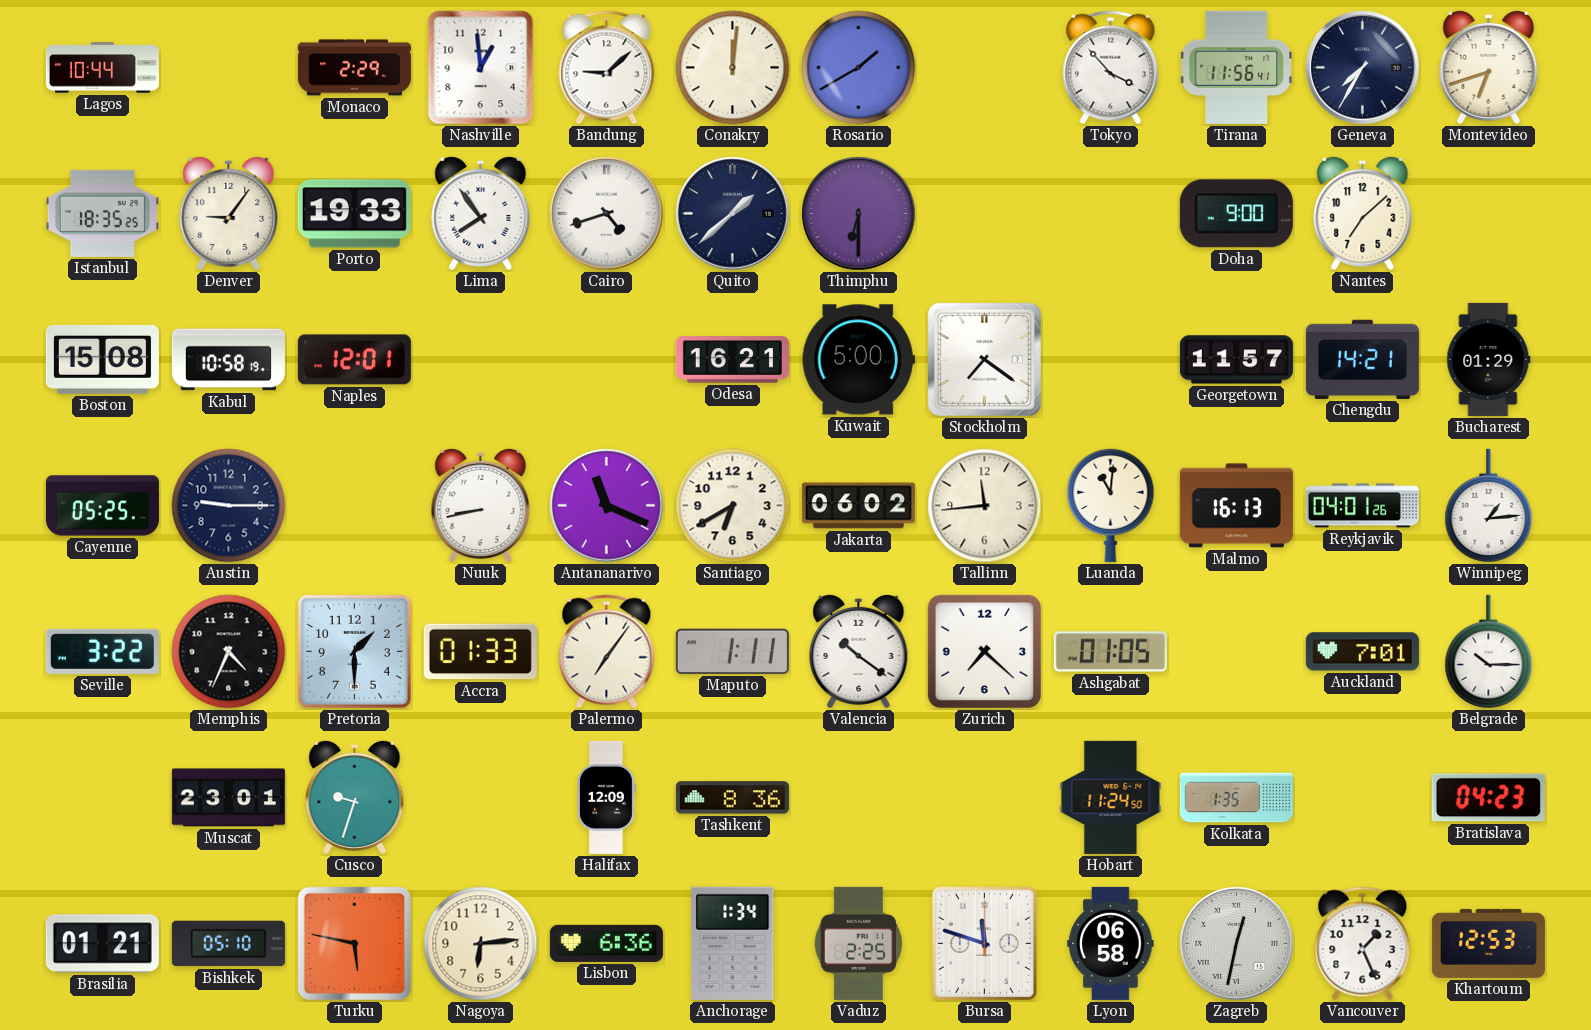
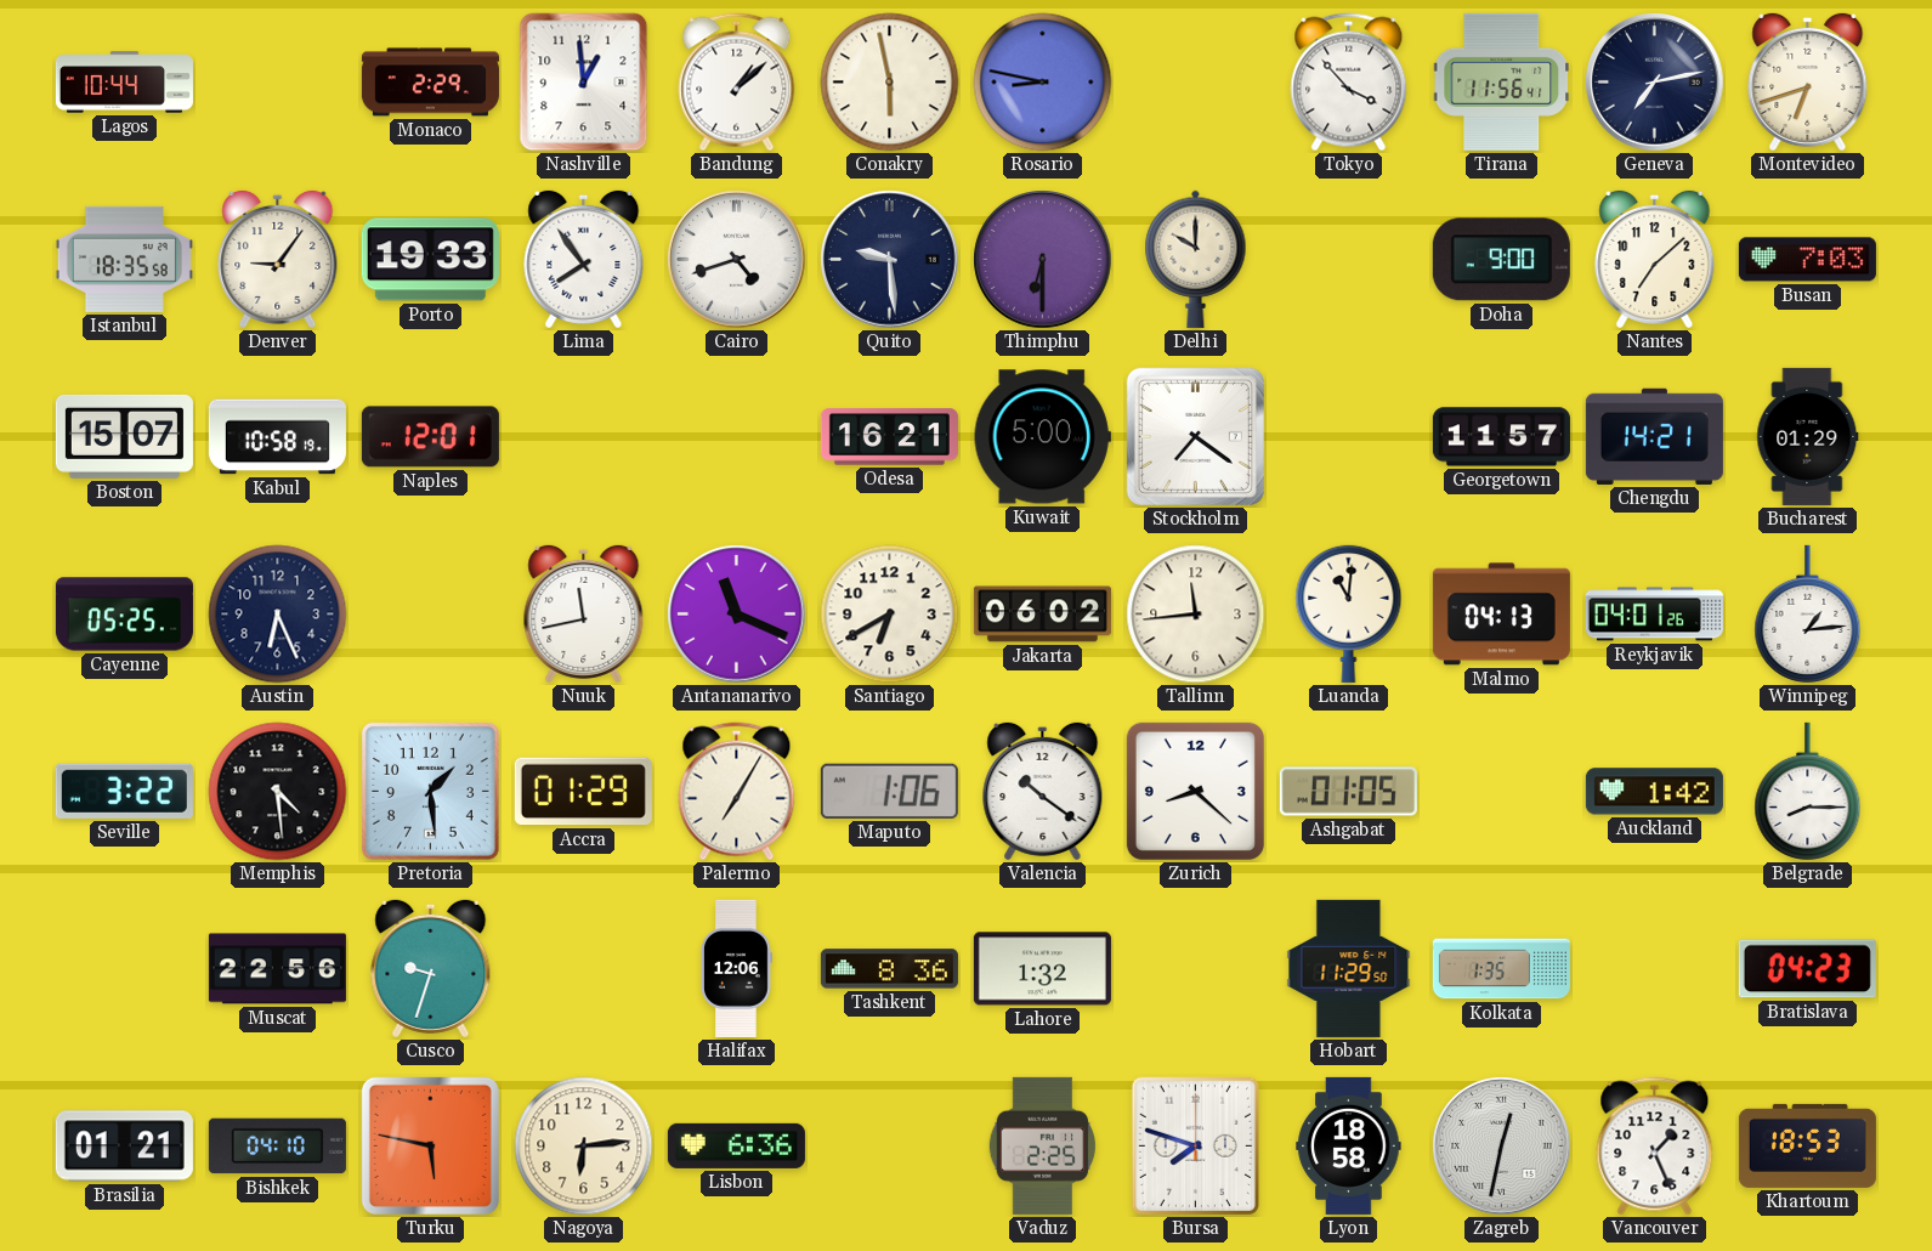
Bandung: 9:08 -> 1:08
Conakry: 12:01 -> 5:58
Rosario: 1:40 -> 8:47
Geneva: 7:35 -> 7:13
Istanbul: 18:35:25 -> 18:35:58
Quito: 1:38 -> 9:29
Delhi: none -> 10:00
Busan: none -> 7:03
Boston: 15:08 -> 15:07
Austin: 9:15 -> 6:26
Nuuk: 8:43 -> 11:43
Malmo: 16:13 -> 04:13
Memphis: 4:34 -> 4:29
Pretoria: 1:30 -> 1:29
Accra: 01:33 -> 01:29
Palermo: 7:06 -> 7:05
Maputo: 1:11 -> 1:06
Zurich: 7:22 -> 8:22
Auckland: 7:01 -> 1:42
Belgrade: 10:15 -> 8:15
Muscat: 23:01 -> 22:56
Halifax: 12:09 -> 12:06
Lahore: none -> 1:32
Hobart: 11:24 -> 11:29
Bishkek: 05:10 -> 04:10
Anchorage: 1:34 -> none
Bursa: 11:48 -> 7:48
Lyon: 06:58 -> 18:58
Khartoum: 12:53 -> 18:53
